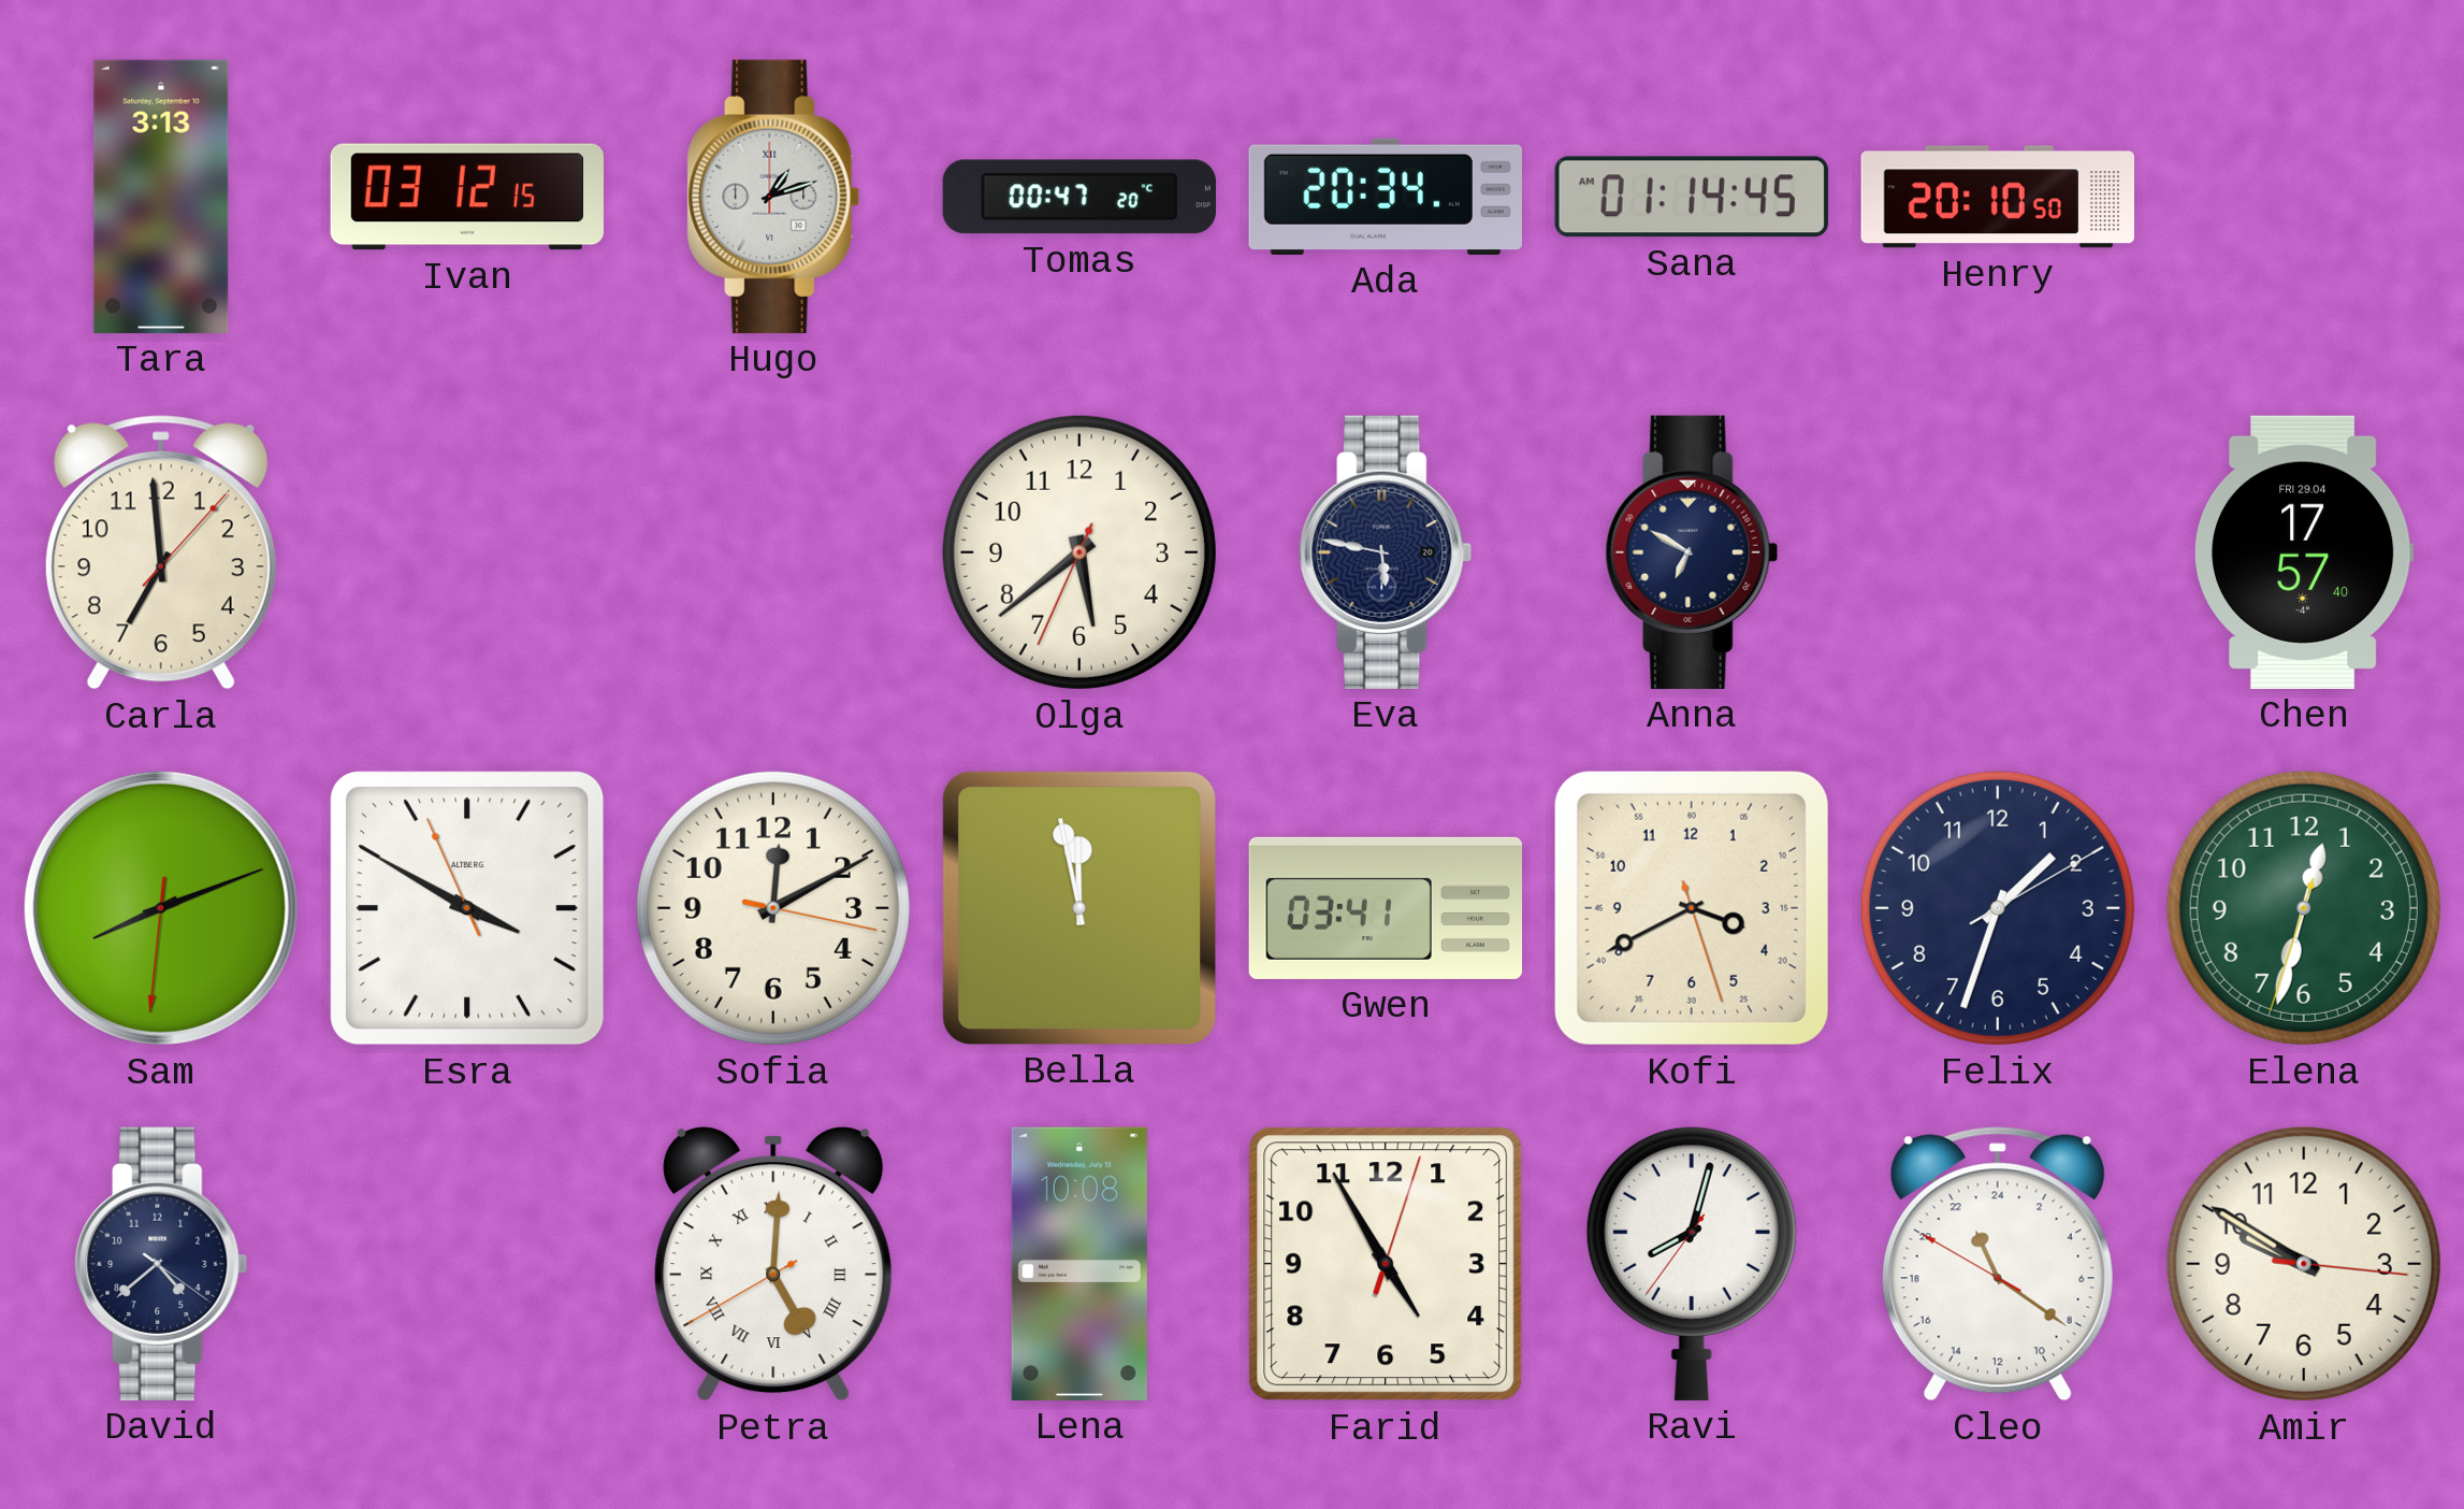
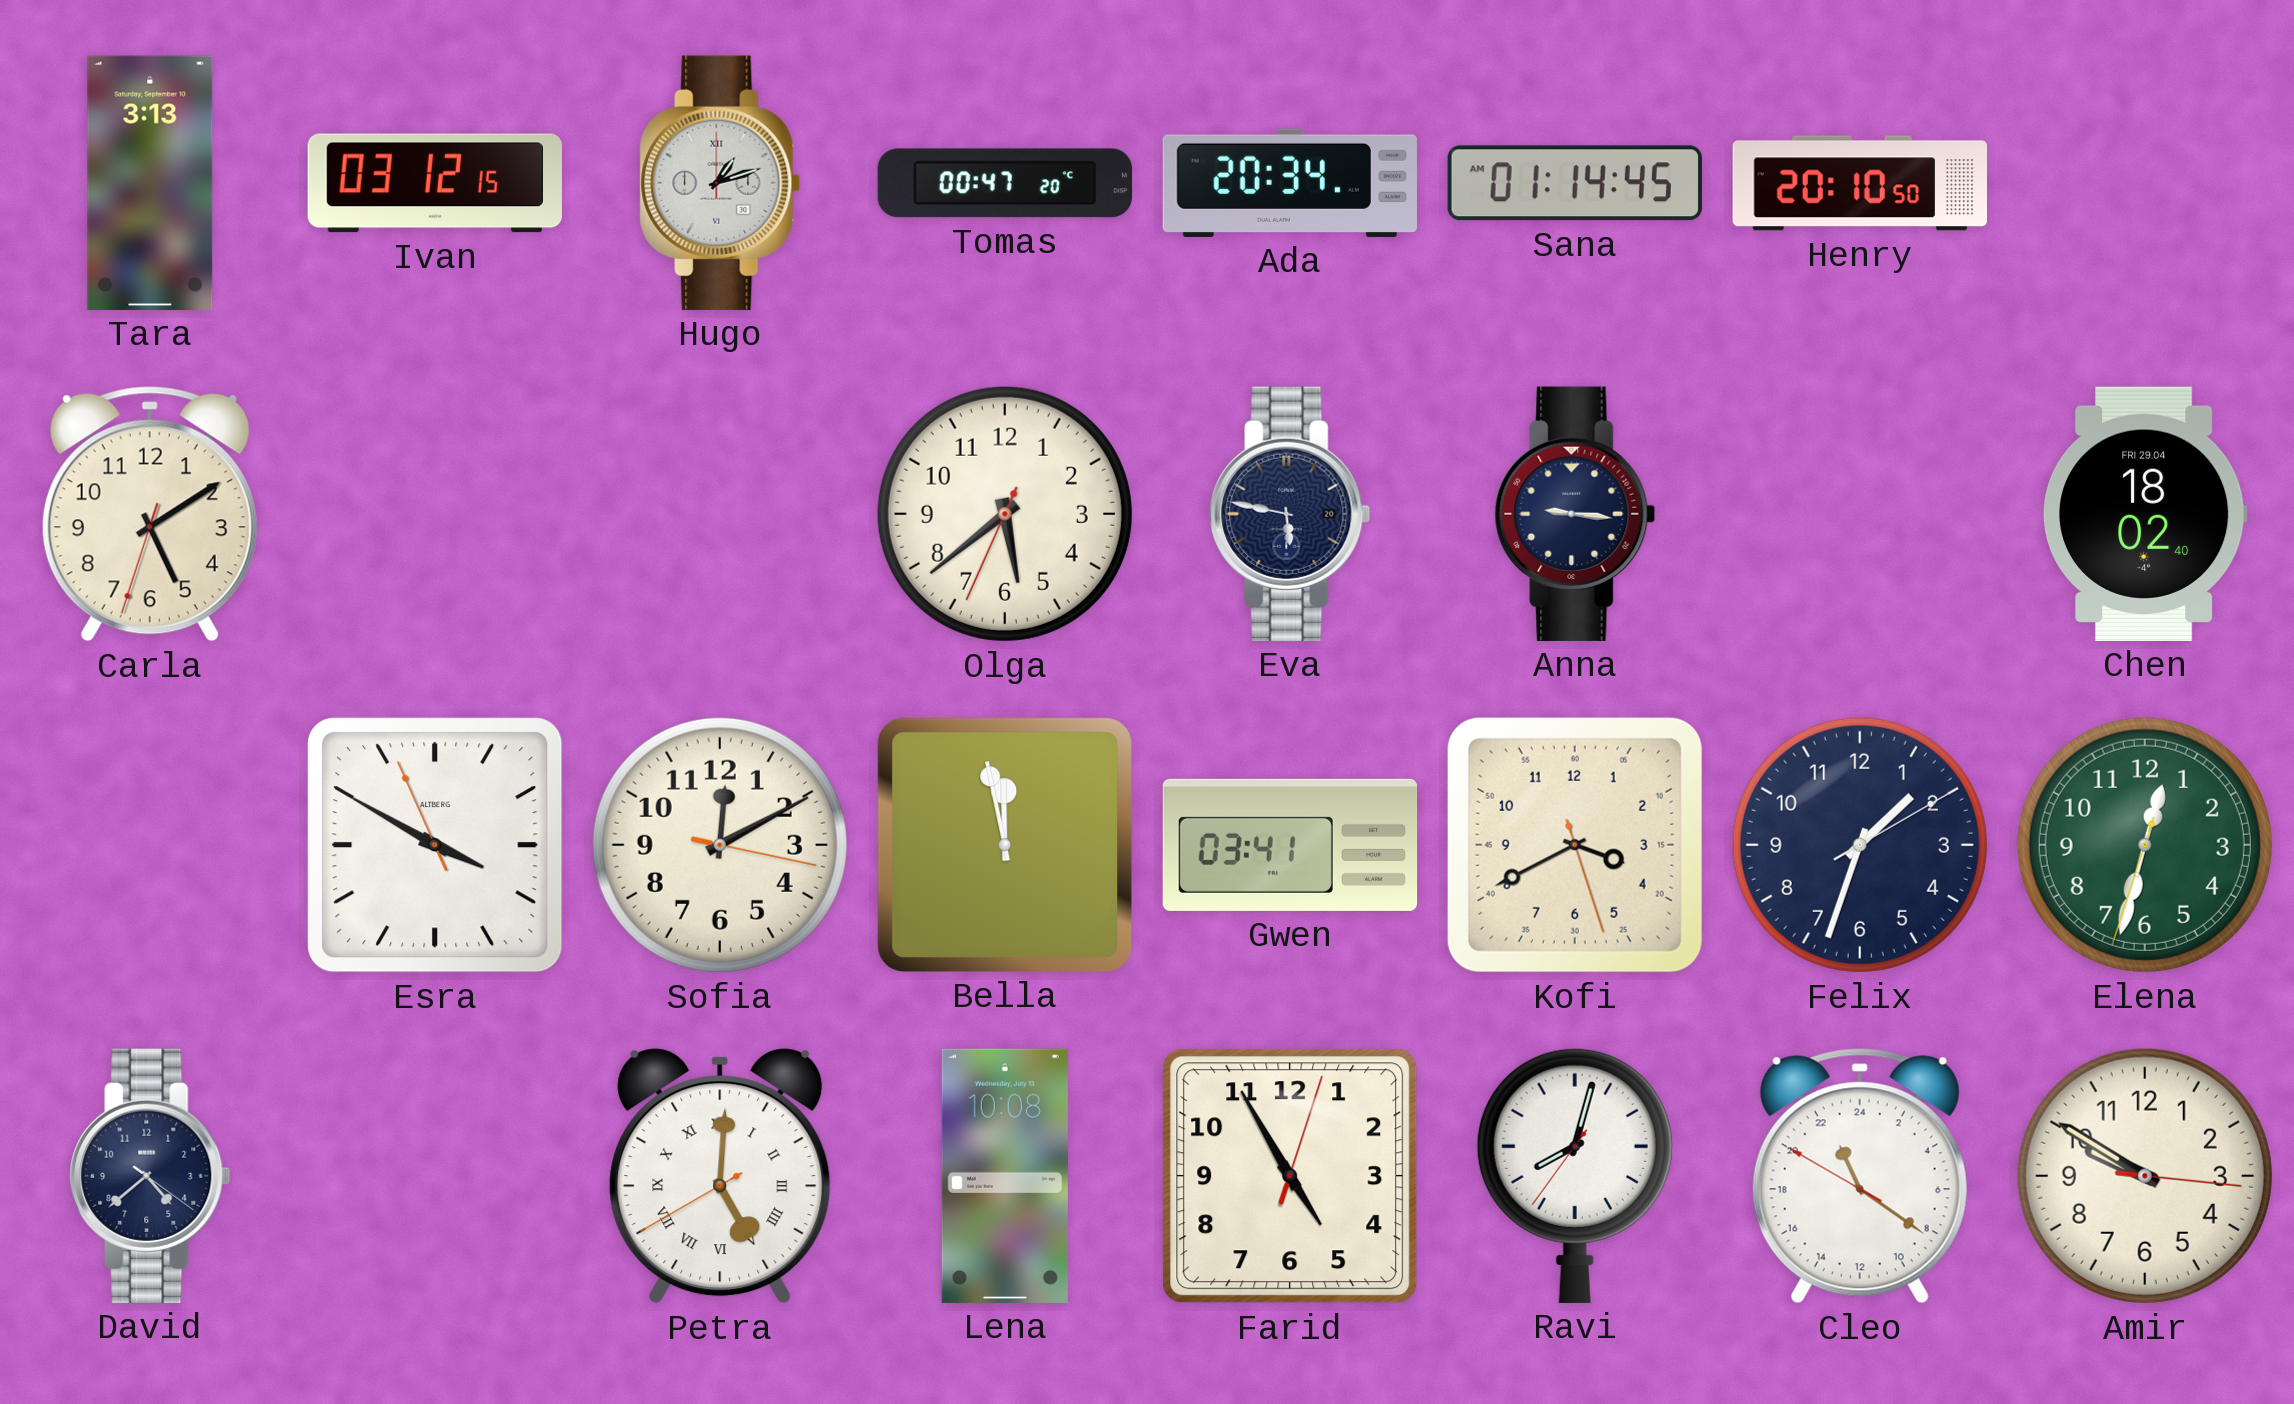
Carla: 6:59 -> 5:09
Anna: 6:50 -> 9:16
Chen: 17:57 -> 18:02
Sam: 8:11 -> none
